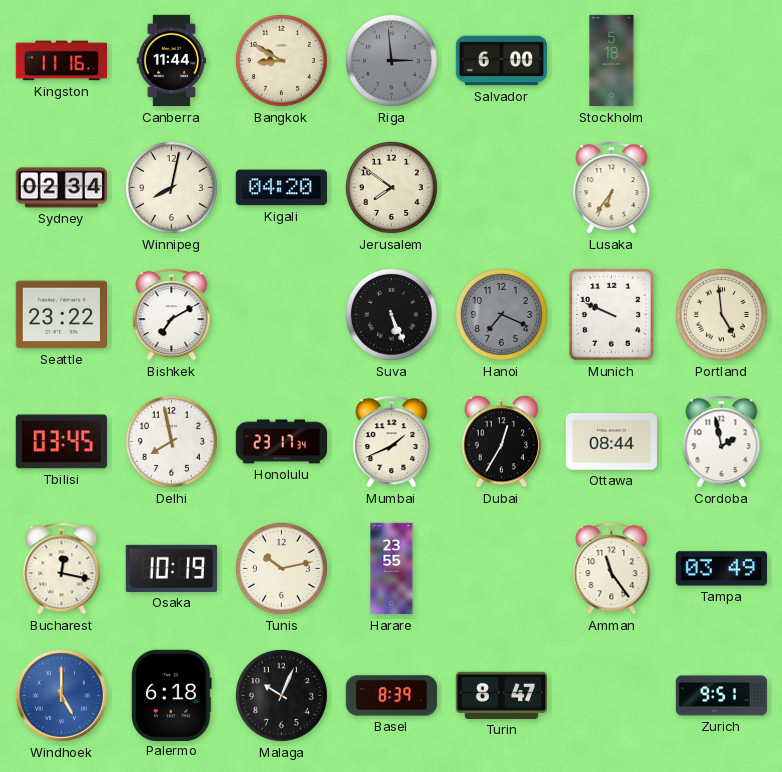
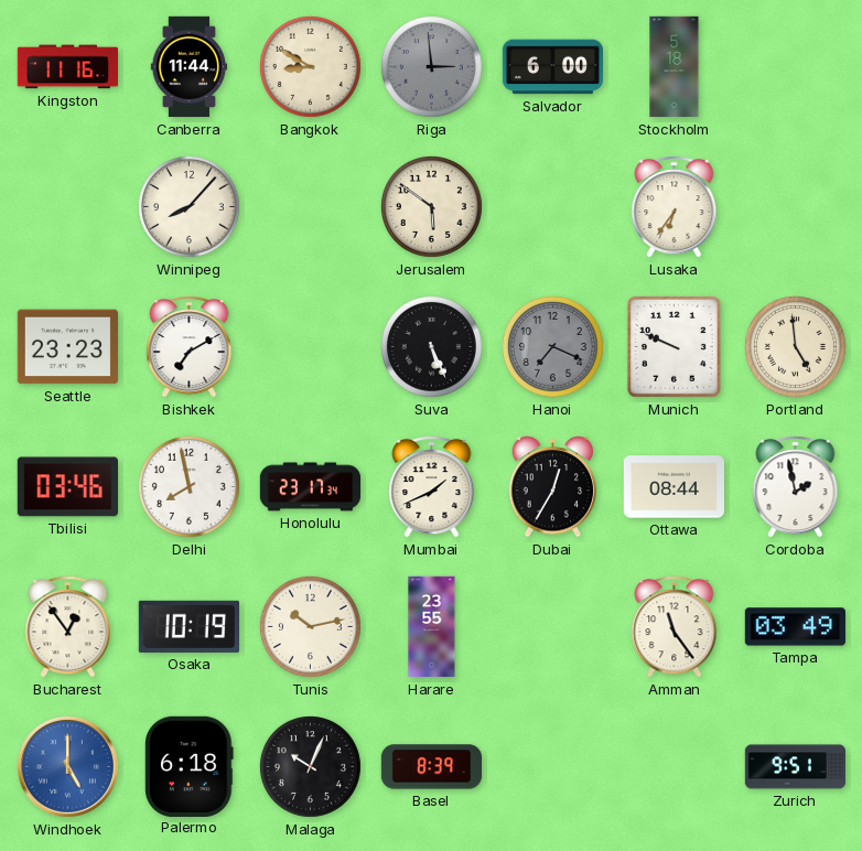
Sydney: 02:34 -> none
Winnipeg: 8:02 -> 8:07
Kigali: 04:20 -> none
Jerusalem: 7:51 -> 5:51
Seattle: 23:22 -> 23:23
Tbilisi: 03:45 -> 03:46
Bucharest: 12:17 -> 12:54
Turin: 8:47 -> none
